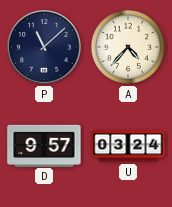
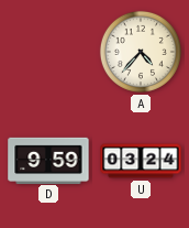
P: 11:08 -> none
D: 9:57 -> 9:59
